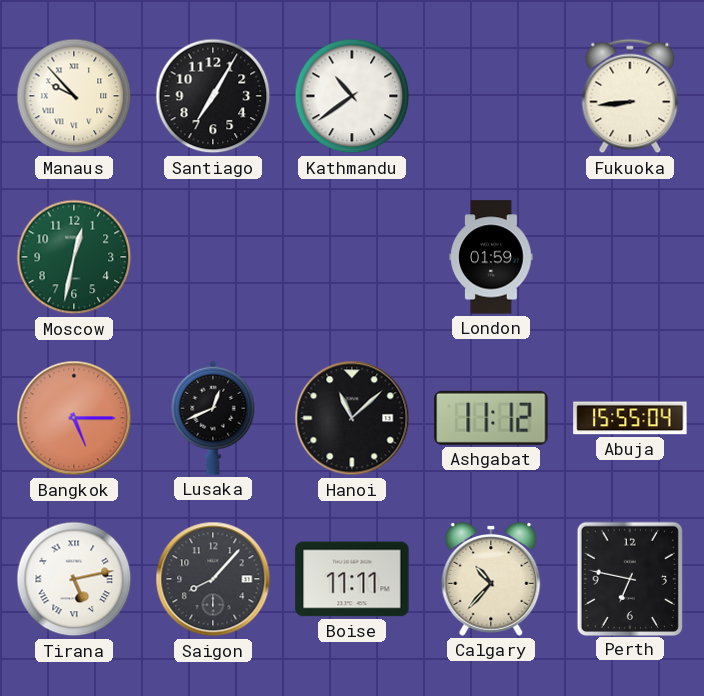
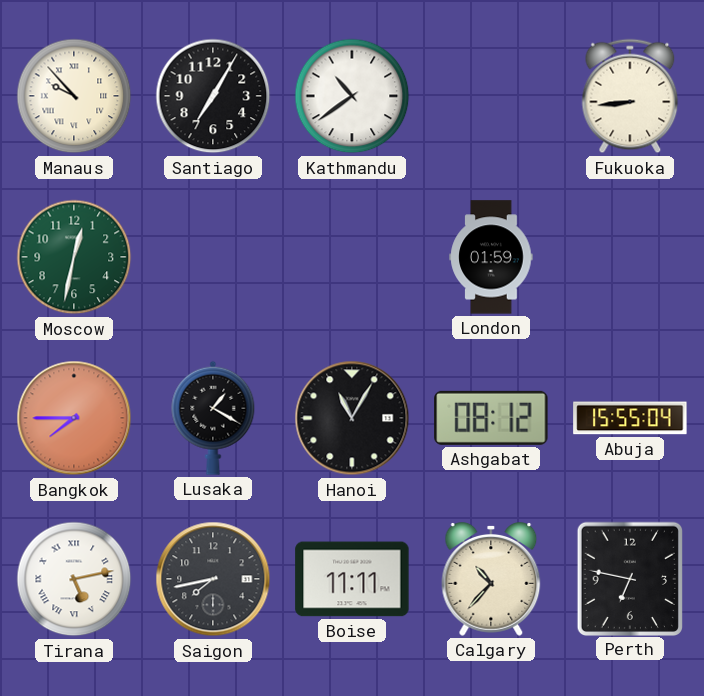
Bangkok: 5:15 -> 7:45
Lusaka: 12:41 -> 1:20
Hanoi: 11:08 -> 11:05
Ashgabat: 11:12 -> 08:12
Saigon: 8:07 -> 7:43
